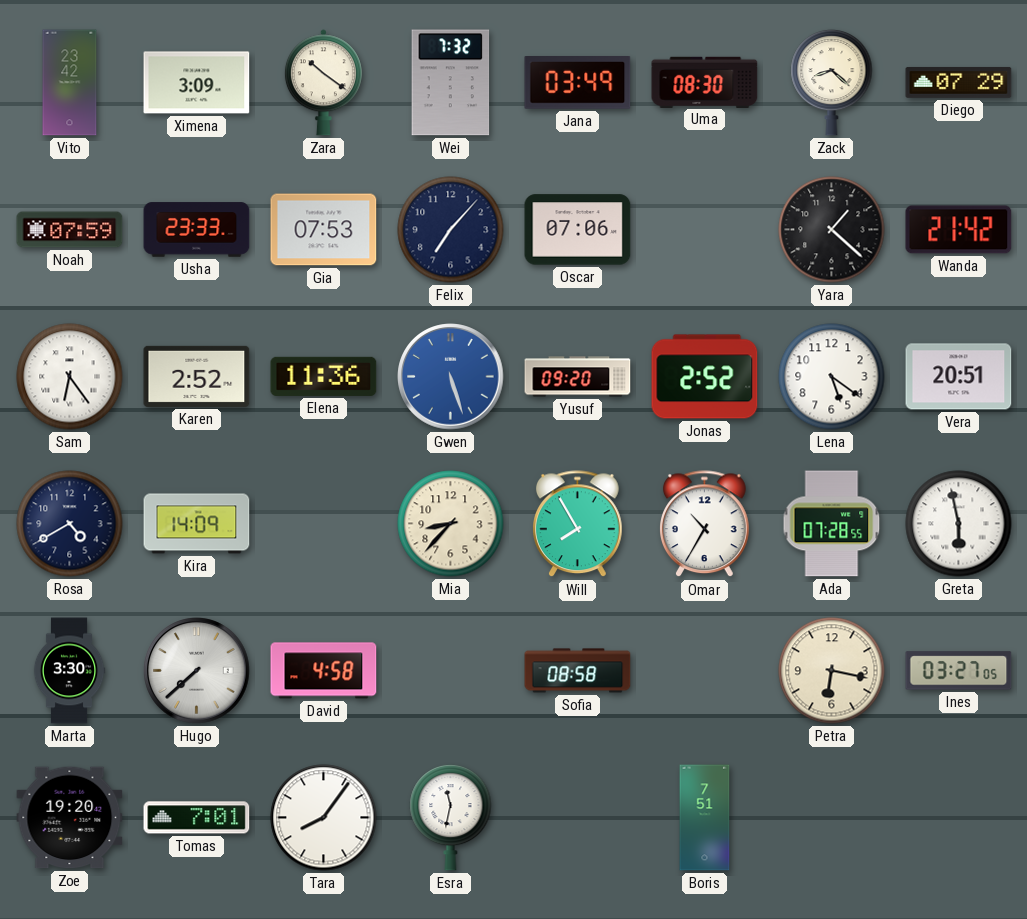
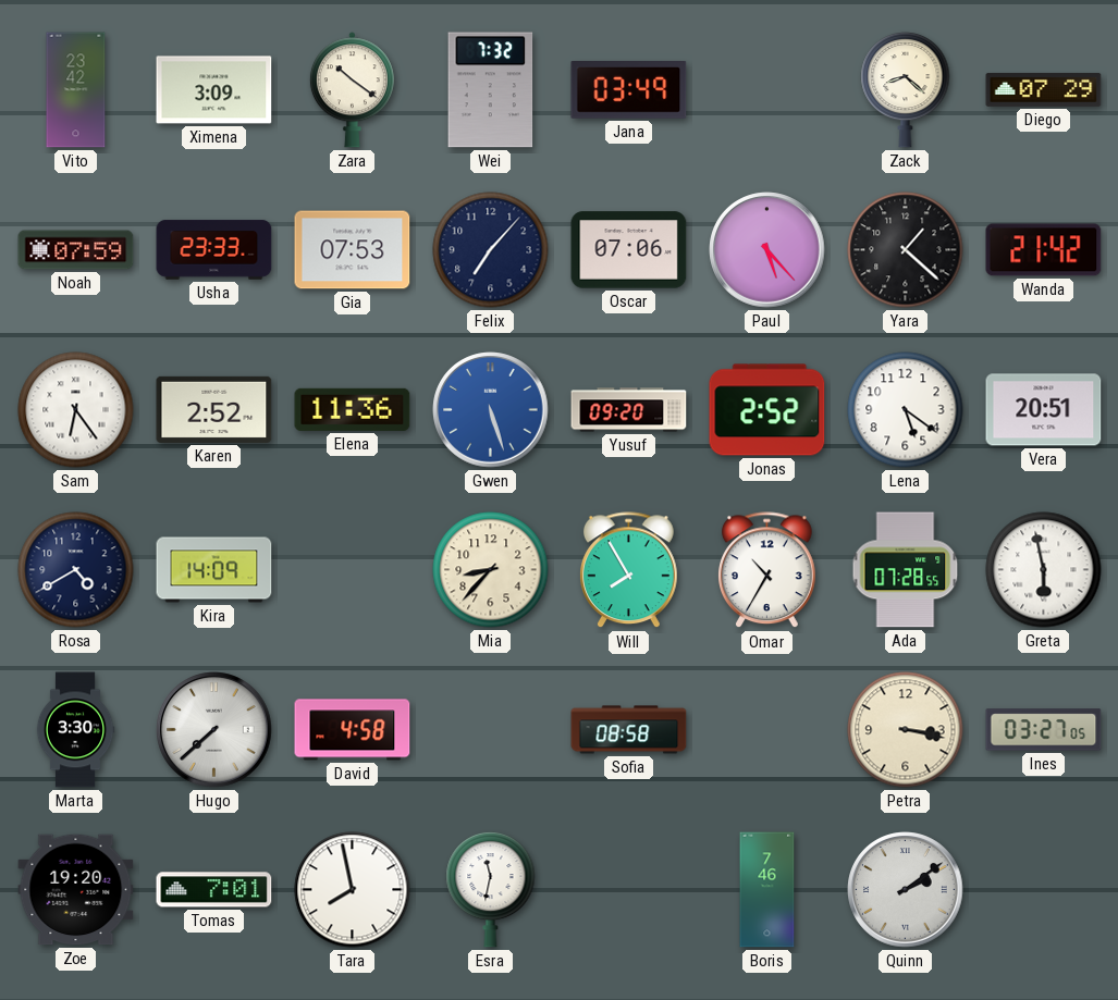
Uma: 08:30 -> none
Paul: none -> 5:23
Petra: 6:17 -> 3:17
Tara: 8:06 -> 7:58
Boris: 7:51 -> 7:46
Quinn: none -> 2:09
